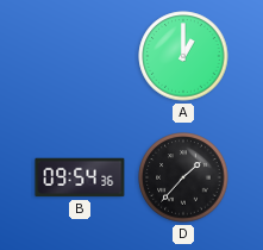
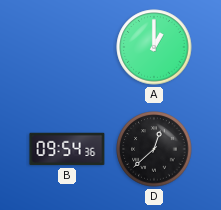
D: 1:37 -> 12:38
